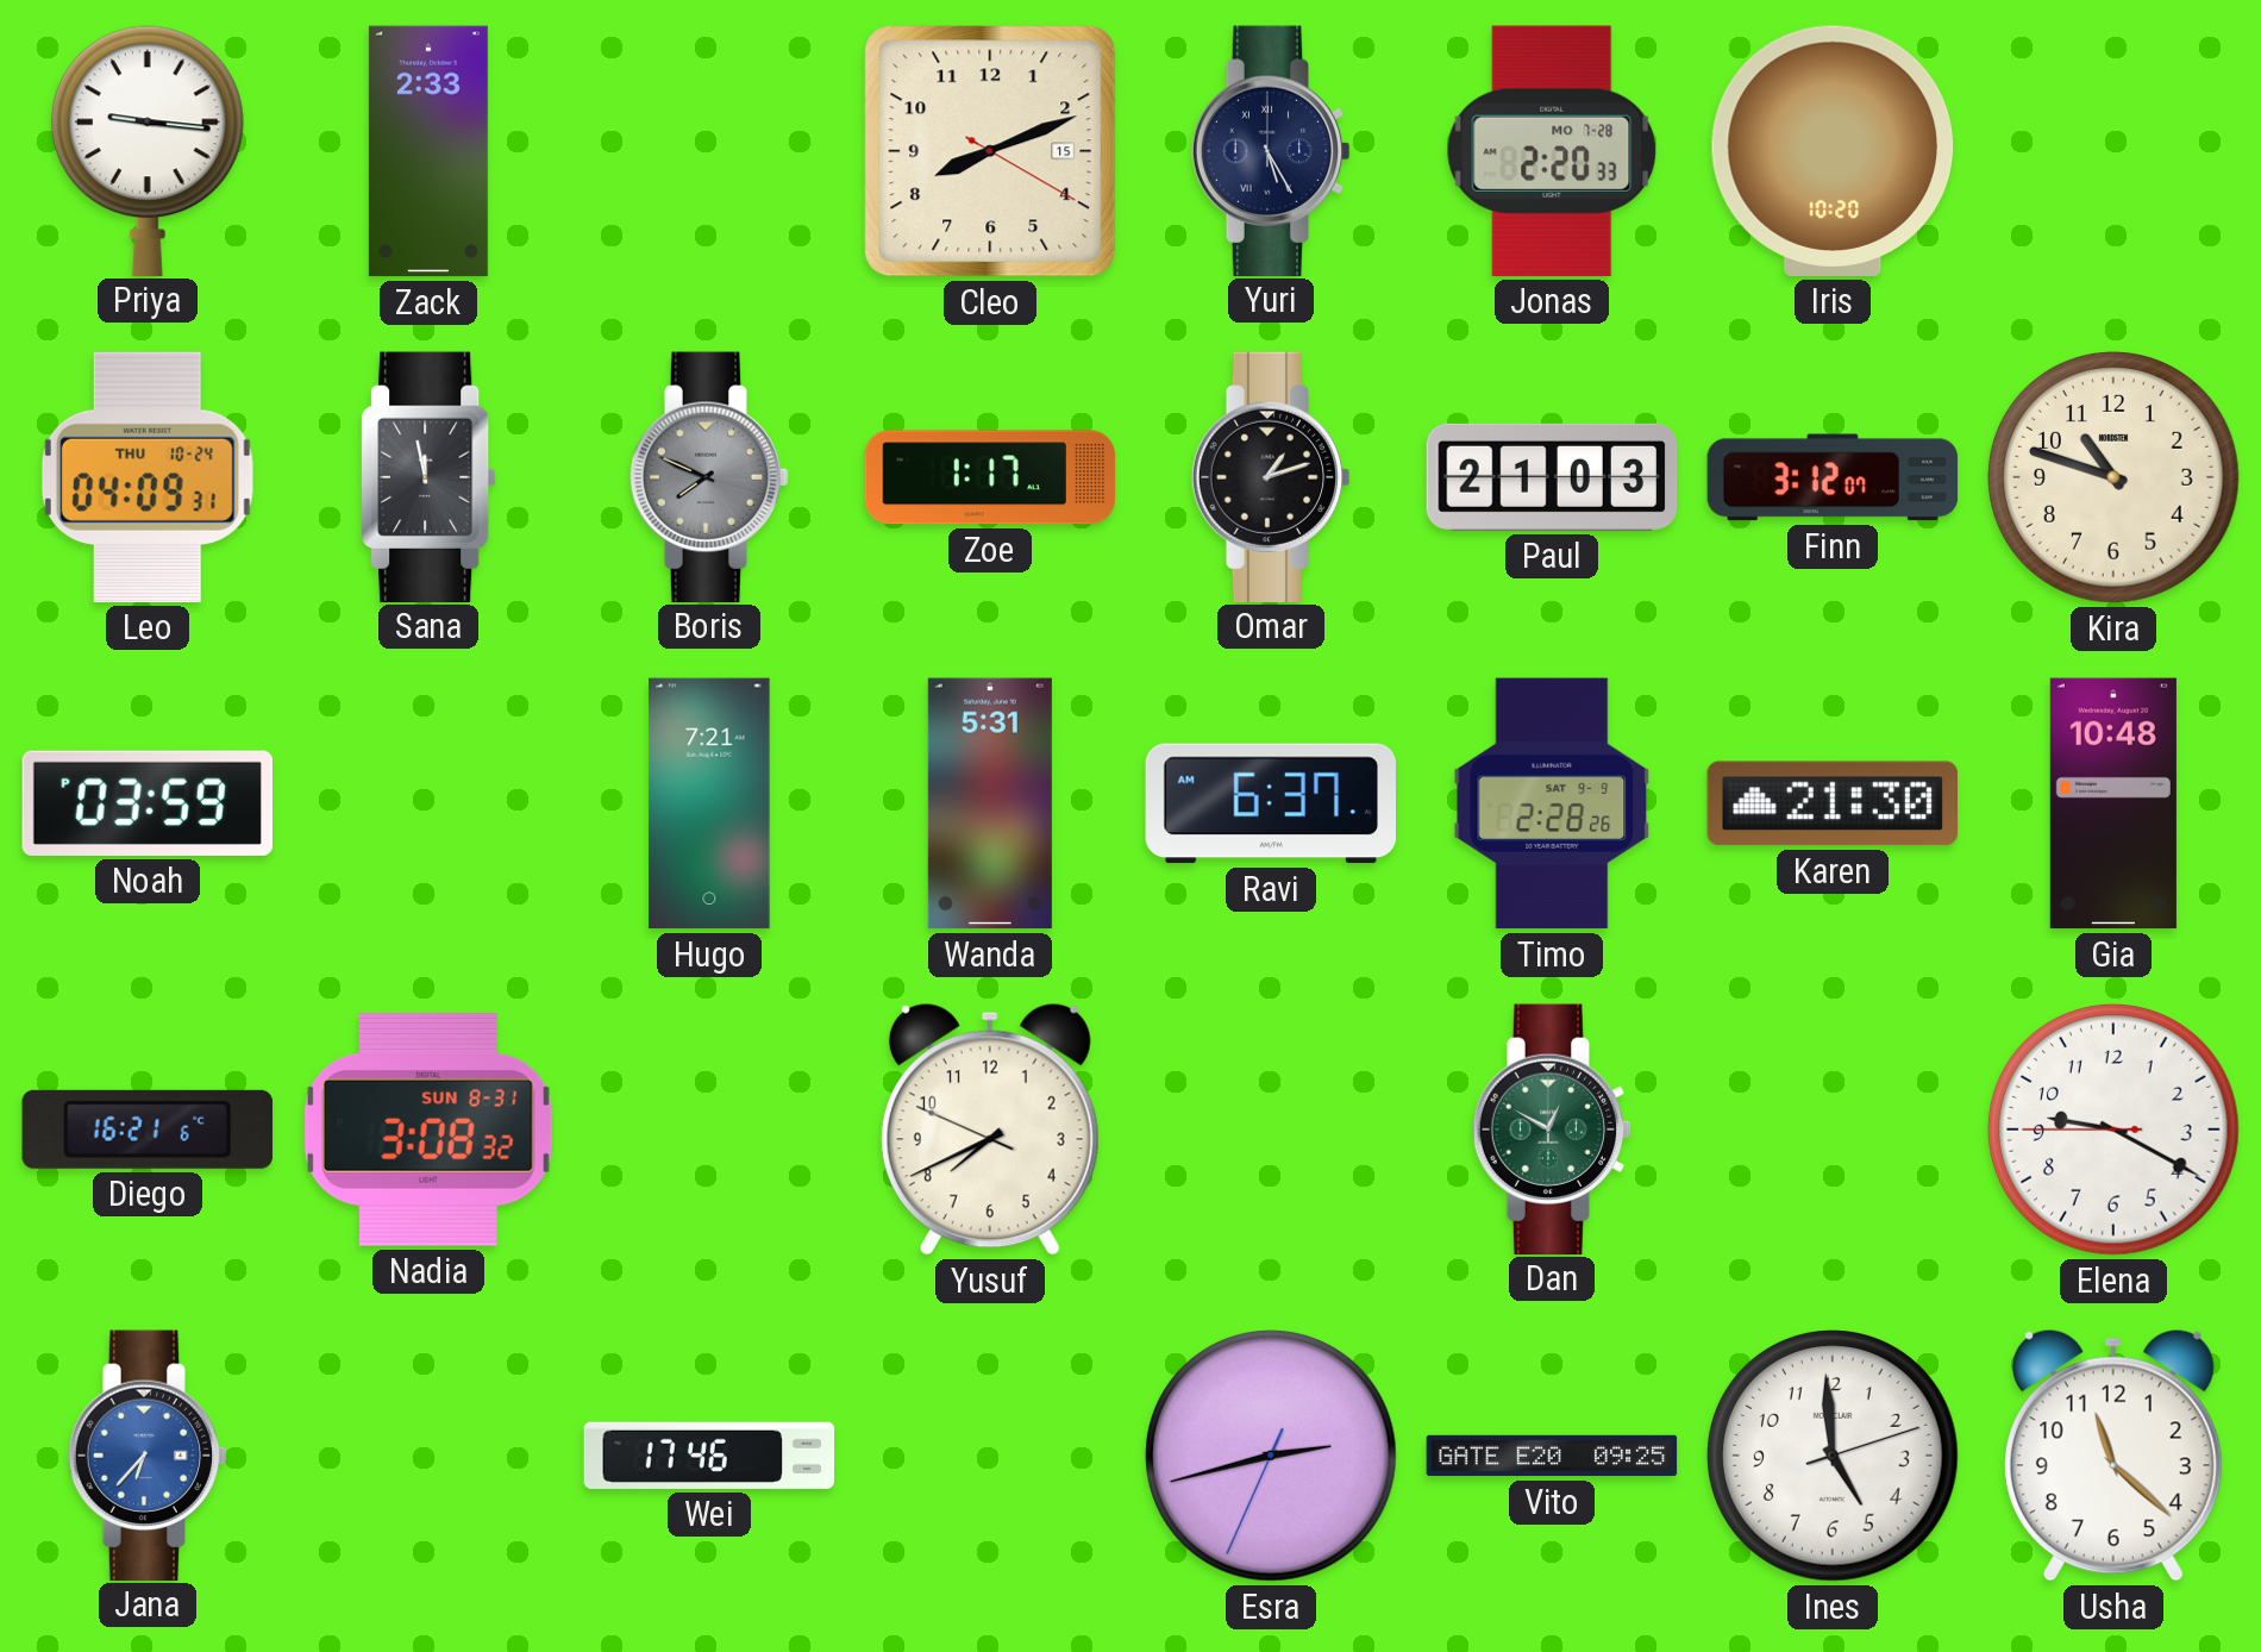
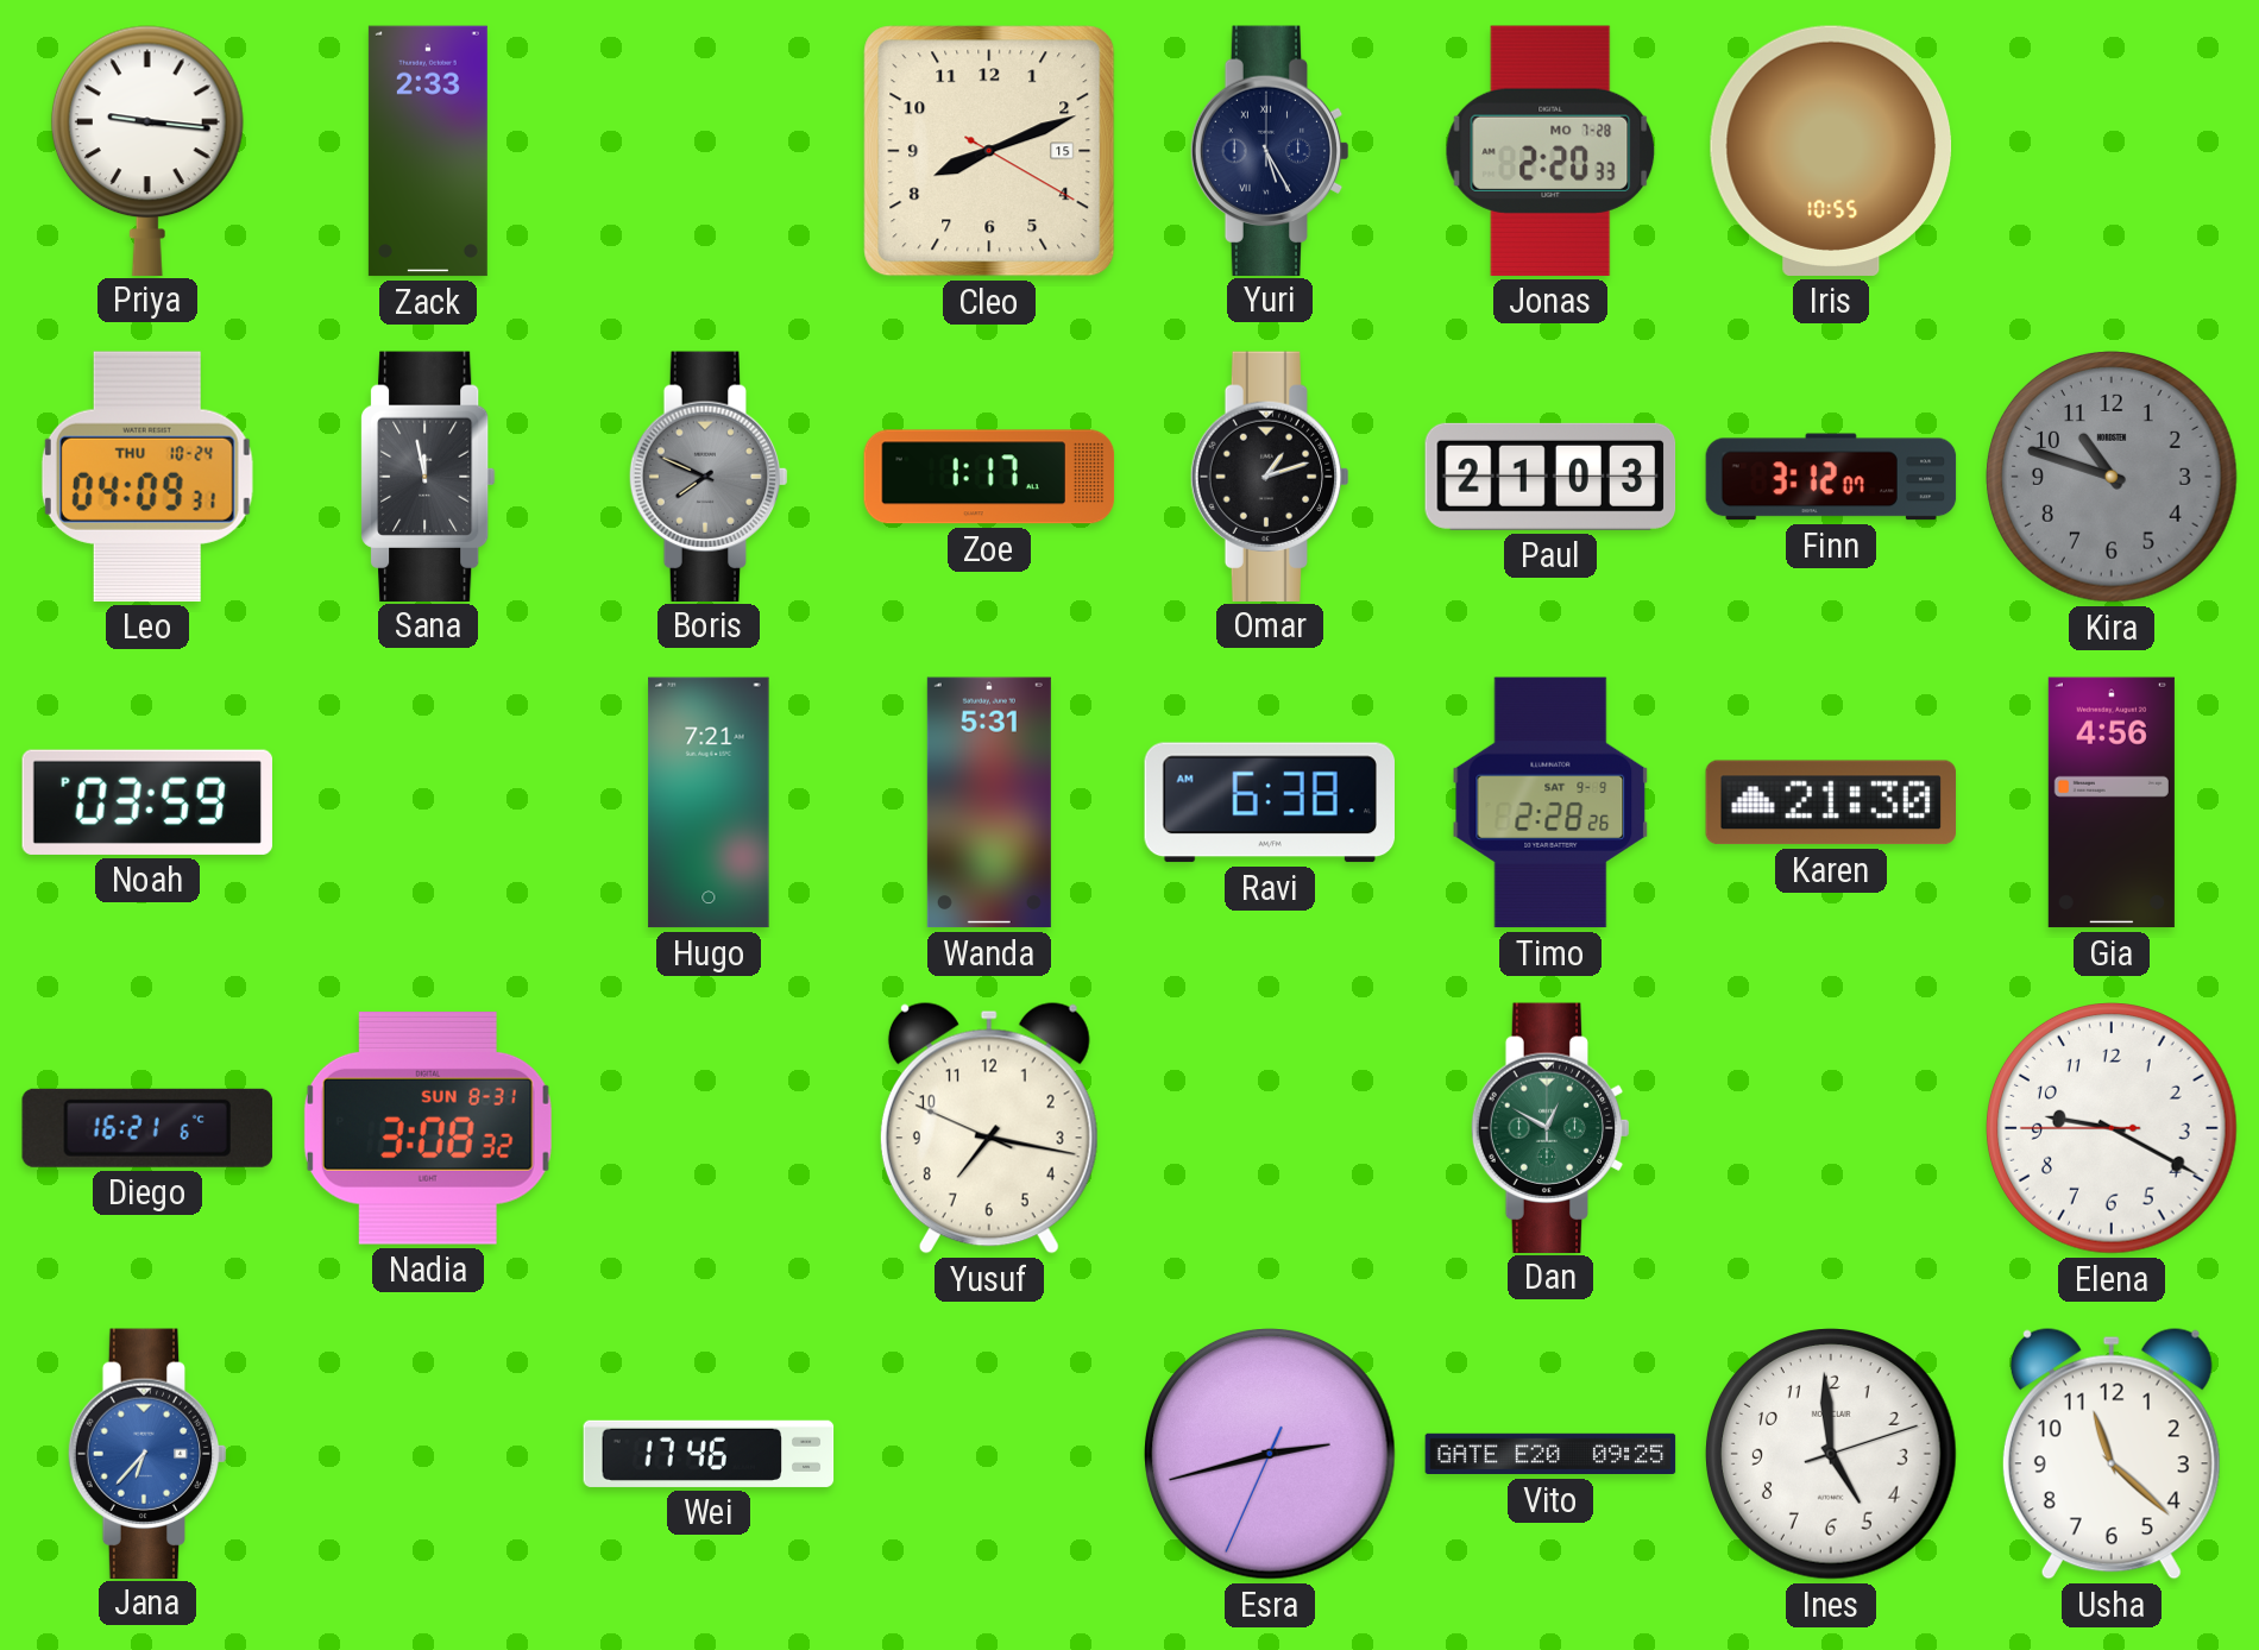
Iris: 10:20 -> 10:55
Kira dial: cream -> grey
Ravi: 6:37 -> 6:38
Gia: 10:48 -> 4:56
Yusuf: 7:40 -> 7:16
